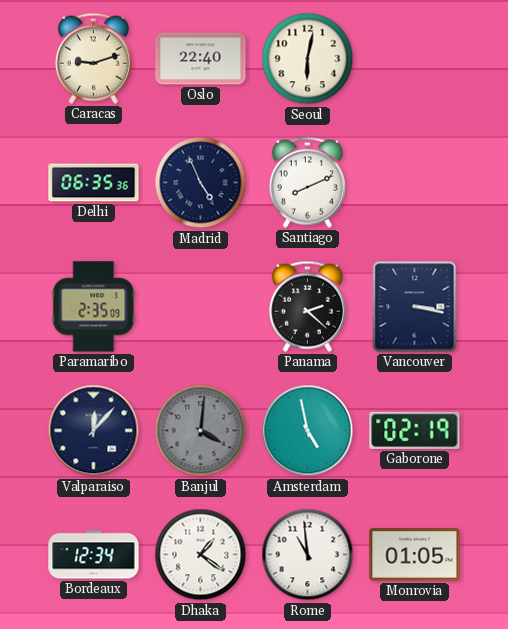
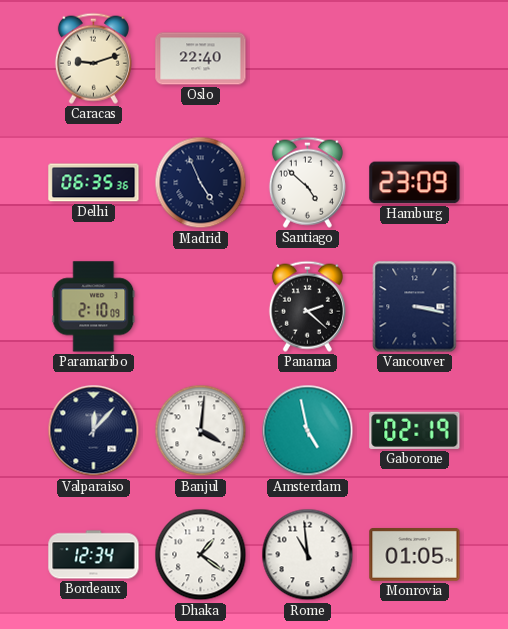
Seoul: 6:02 -> none
Santiago: 8:11 -> 4:52
Hamburg: none -> 23:09
Paramaribo: 2:35 -> 2:10
Banjul dial: grey -> white
